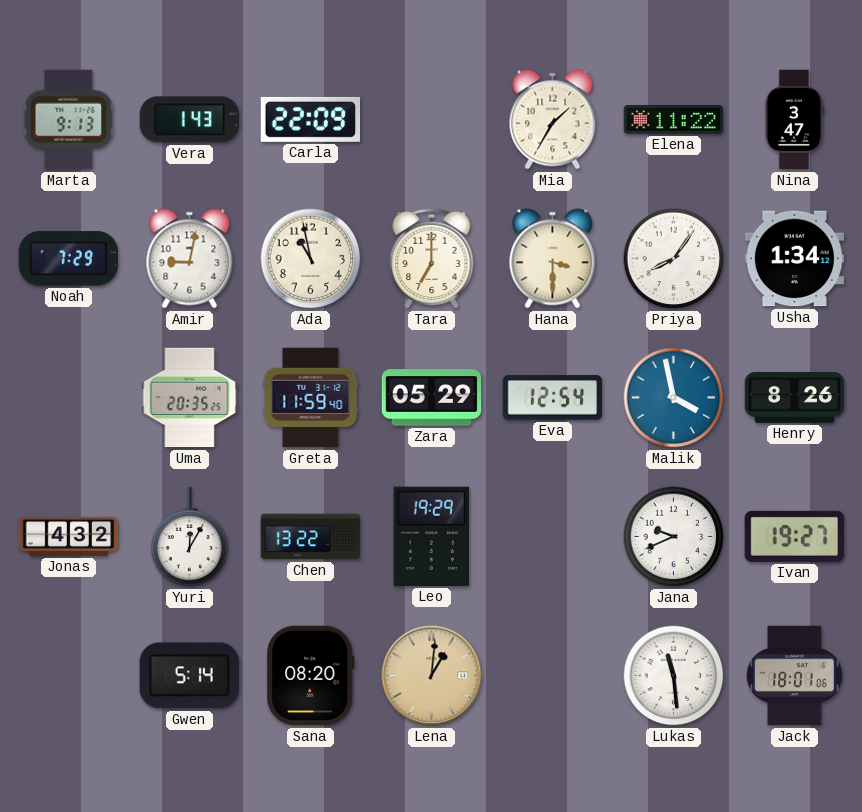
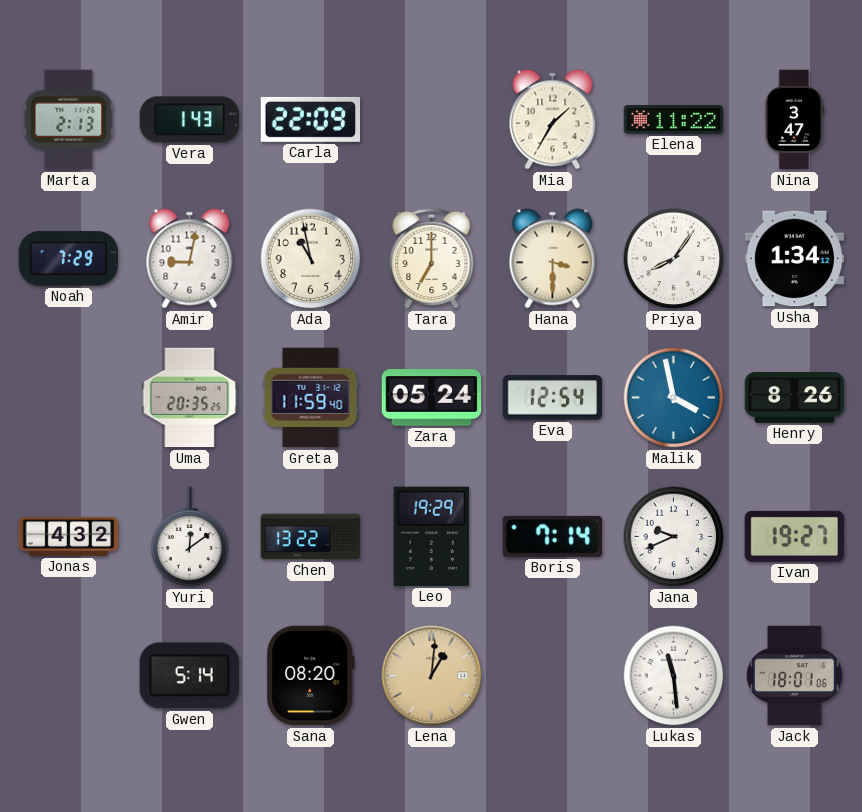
Marta: 9:13 -> 2:13
Zara: 05:29 -> 05:24
Yuri: 12:05 -> 12:09
Boris: none -> 7:14
